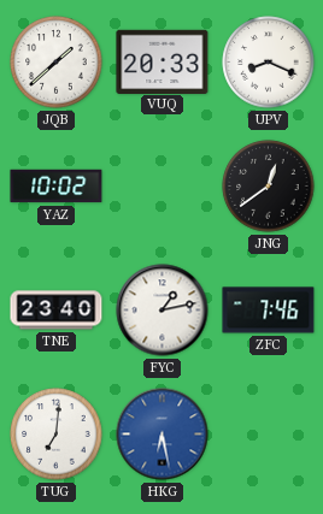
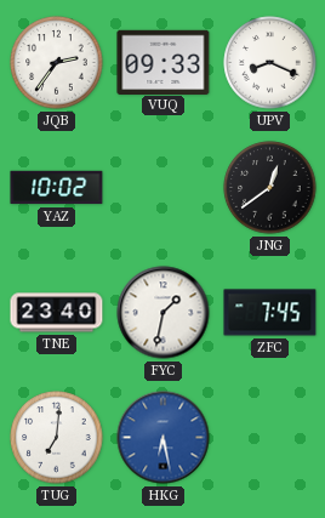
JQB: 1:38 -> 2:36
VUQ: 20:33 -> 09:33
FYC: 1:13 -> 1:32
ZFC: 7:46 -> 7:45
